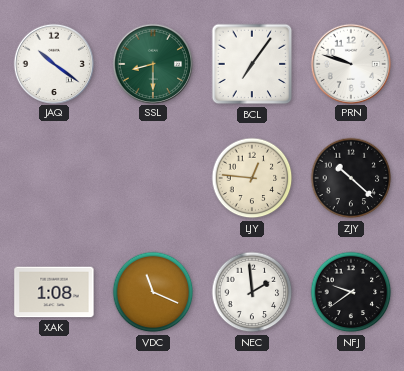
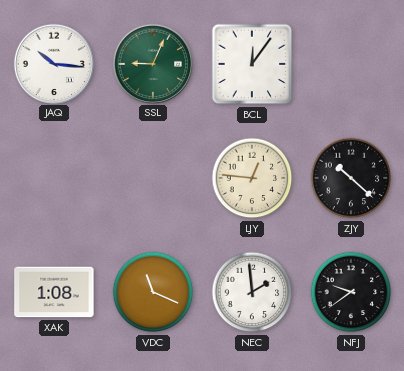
JAQ: 10:21 -> 10:16
SSL: 8:30 -> 9:04
BCL: 7:06 -> 12:06
PRN: 9:48 -> none
